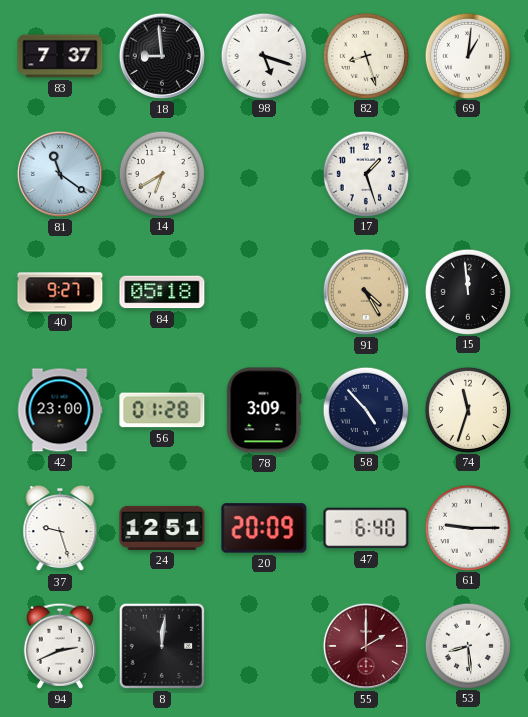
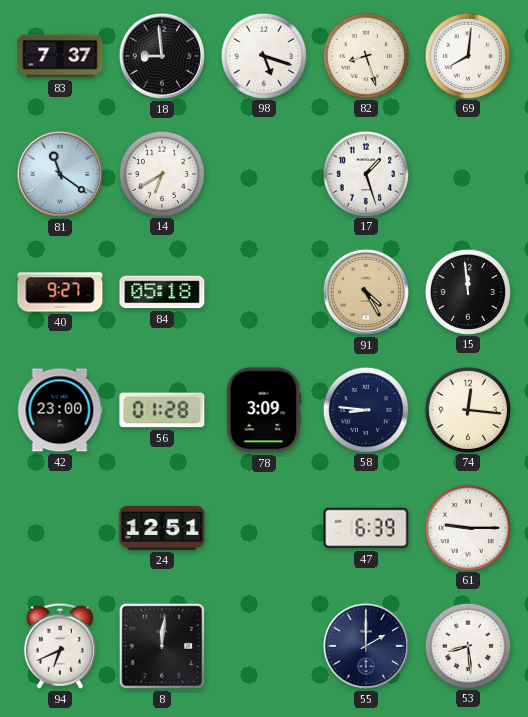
69: 1:01 -> 8:01
58: 4:53 -> 8:46
74: 11:33 -> 12:16
37: 9:27 -> none
20: 20:09 -> none
47: 6:40 -> 6:39
94: 2:41 -> 6:41
55 dial: burgundy -> navy
